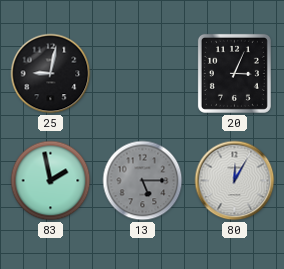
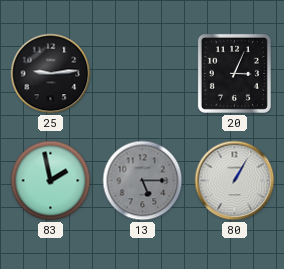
25: 9:02 -> 9:14
80: 12:05 -> 1:05
